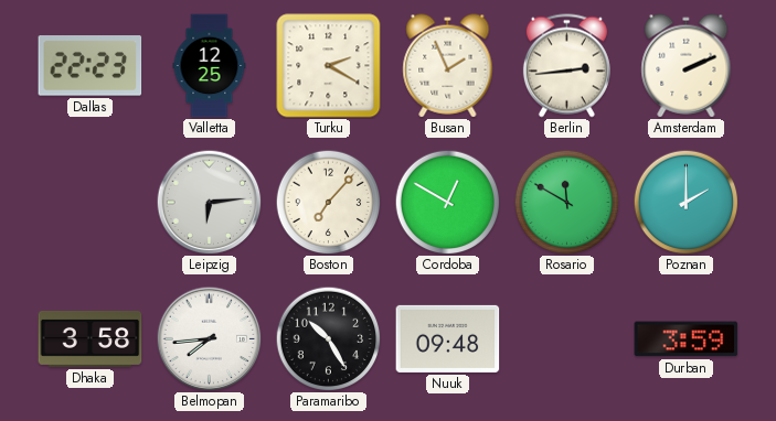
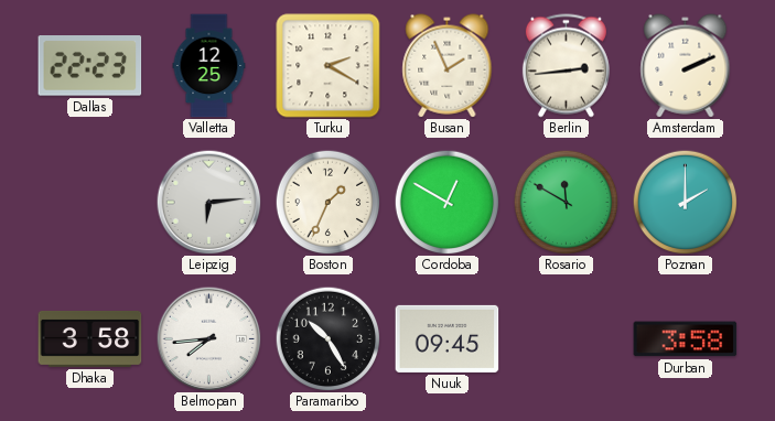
Boston: 7:07 -> 1:34
Nuuk: 09:48 -> 09:45
Durban: 3:59 -> 3:58
